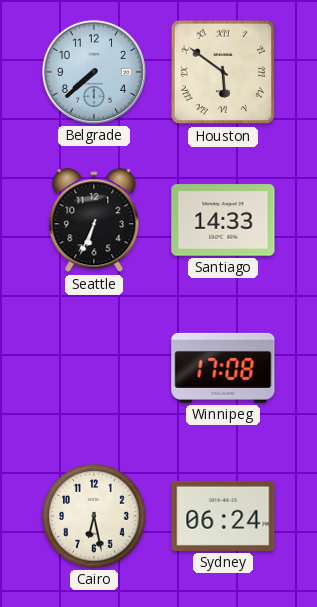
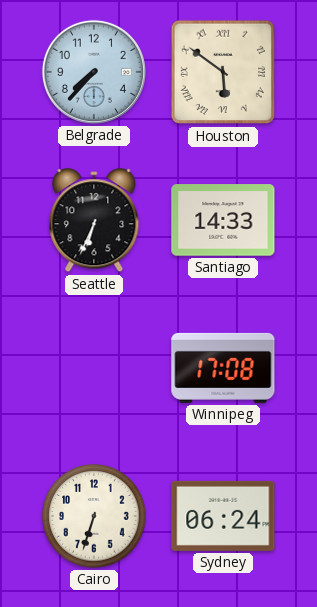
Belgrade: 7:38 -> 7:37
Cairo: 6:28 -> 6:33
